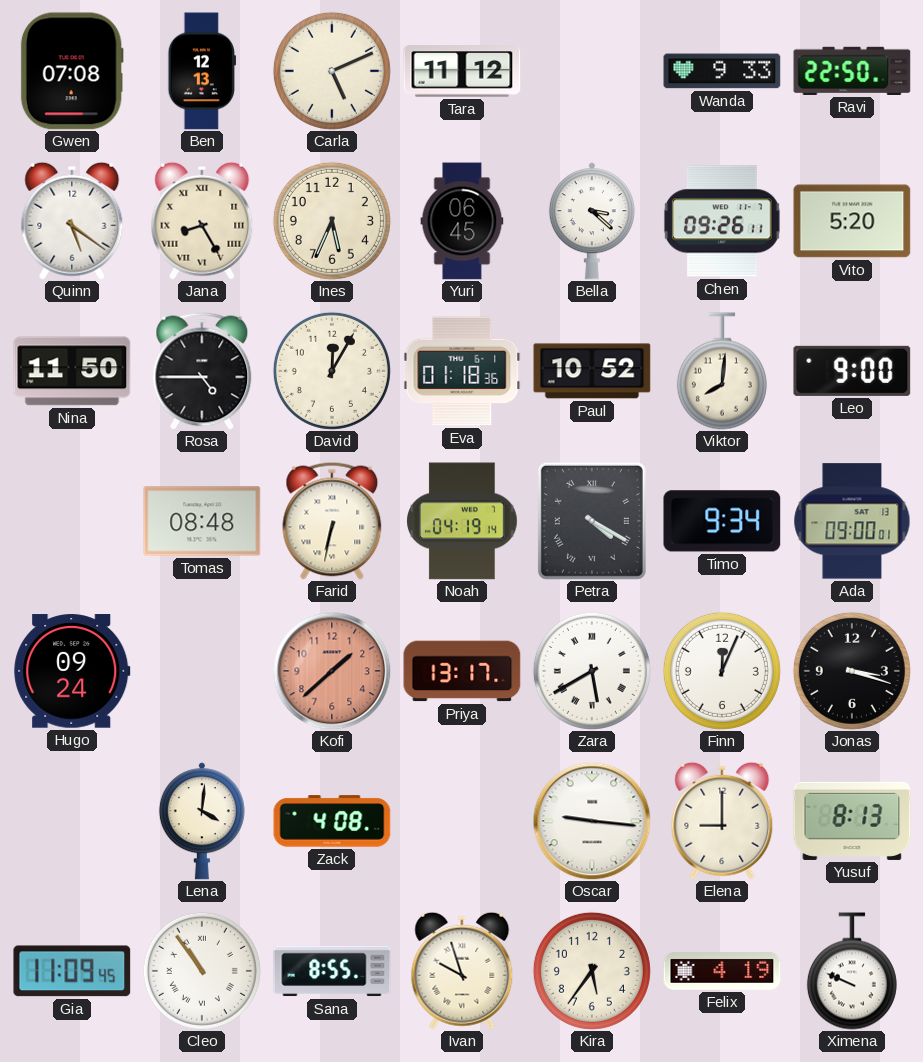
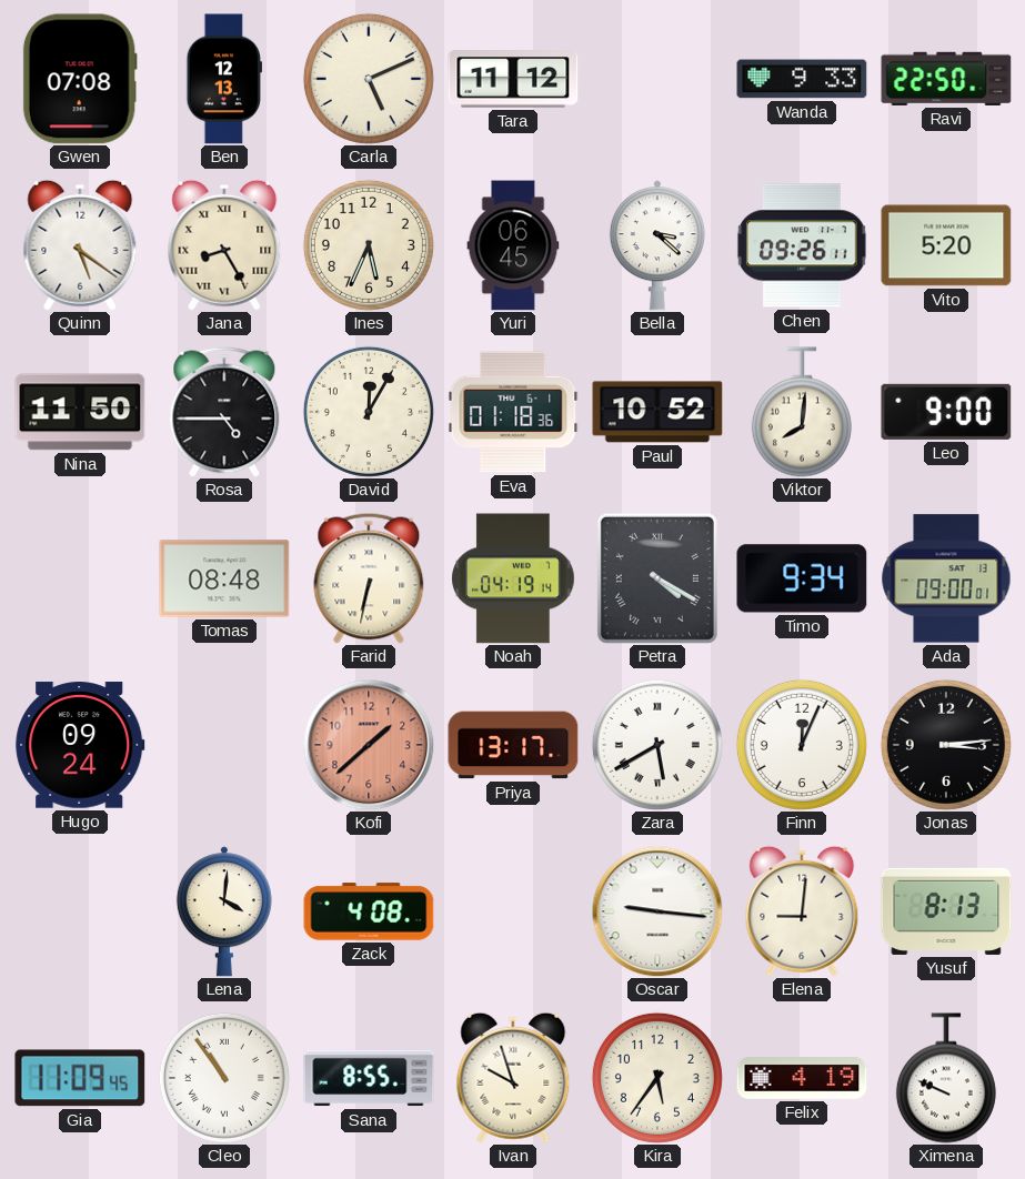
Jonas: 3:18 -> 3:14
Elena: 9:00 -> 9:01
